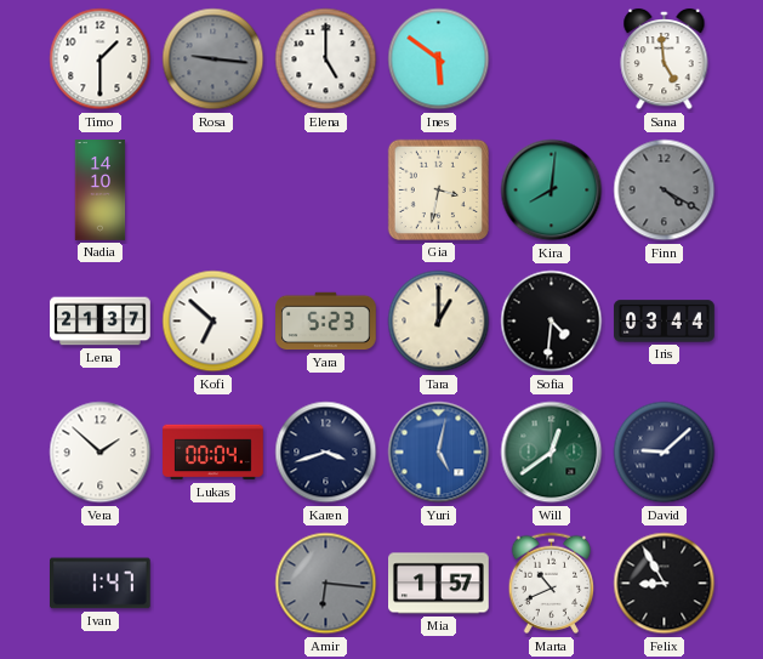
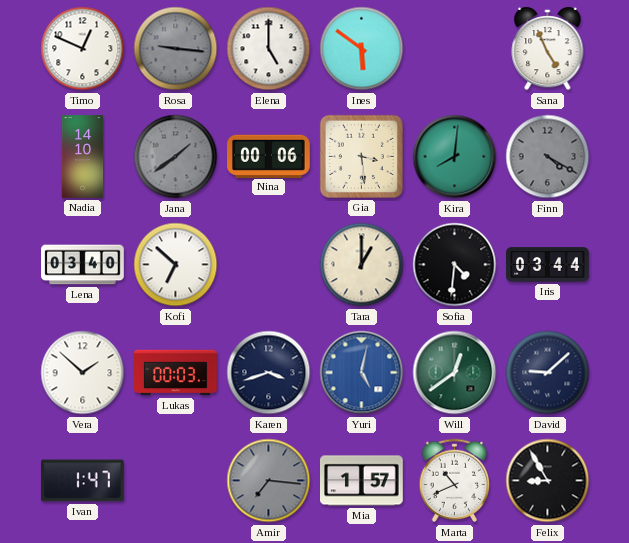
Timo: 1:30 -> 12:49
Sana: 4:59 -> 4:56
Jana: none -> 1:39
Nina: none -> 00:06
Gia: 3:32 -> 3:29
Lena: 21:37 -> 03:40
Yara: 5:23 -> none
Lukas: 00:04 -> 00:03
Amir: 6:16 -> 7:16
